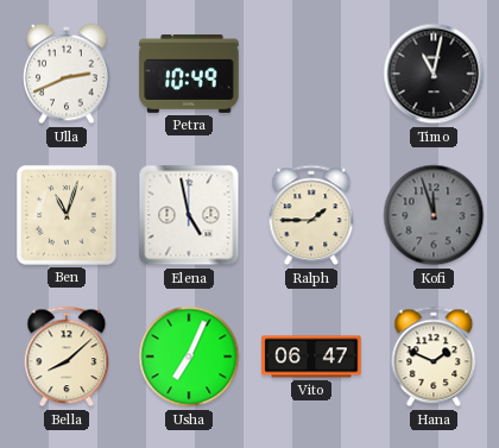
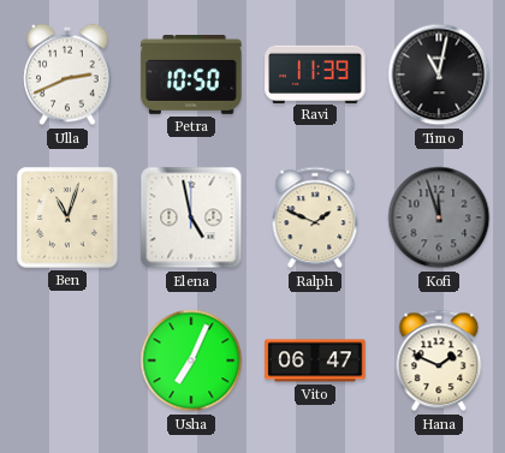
Petra: 10:49 -> 10:50
Ravi: none -> 11:39
Ralph: 1:45 -> 1:49
Bella: 8:08 -> none
